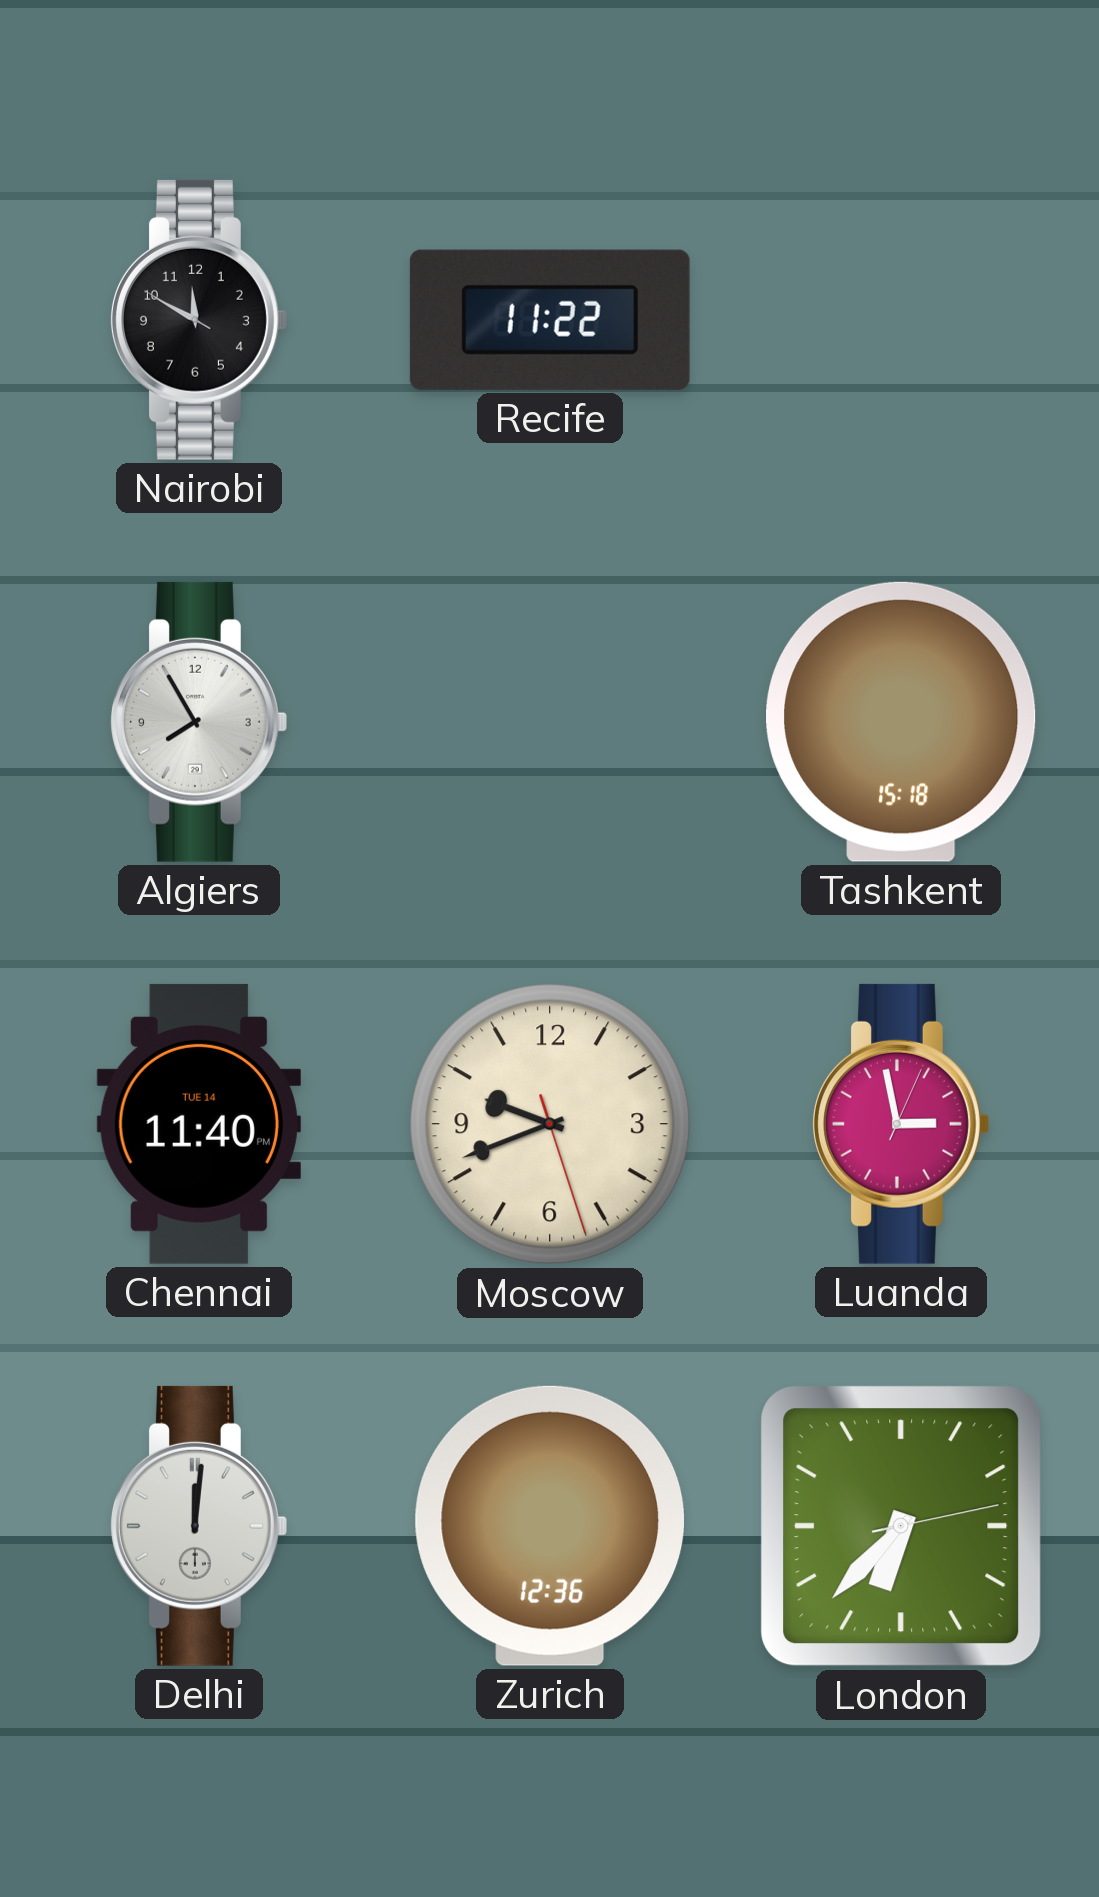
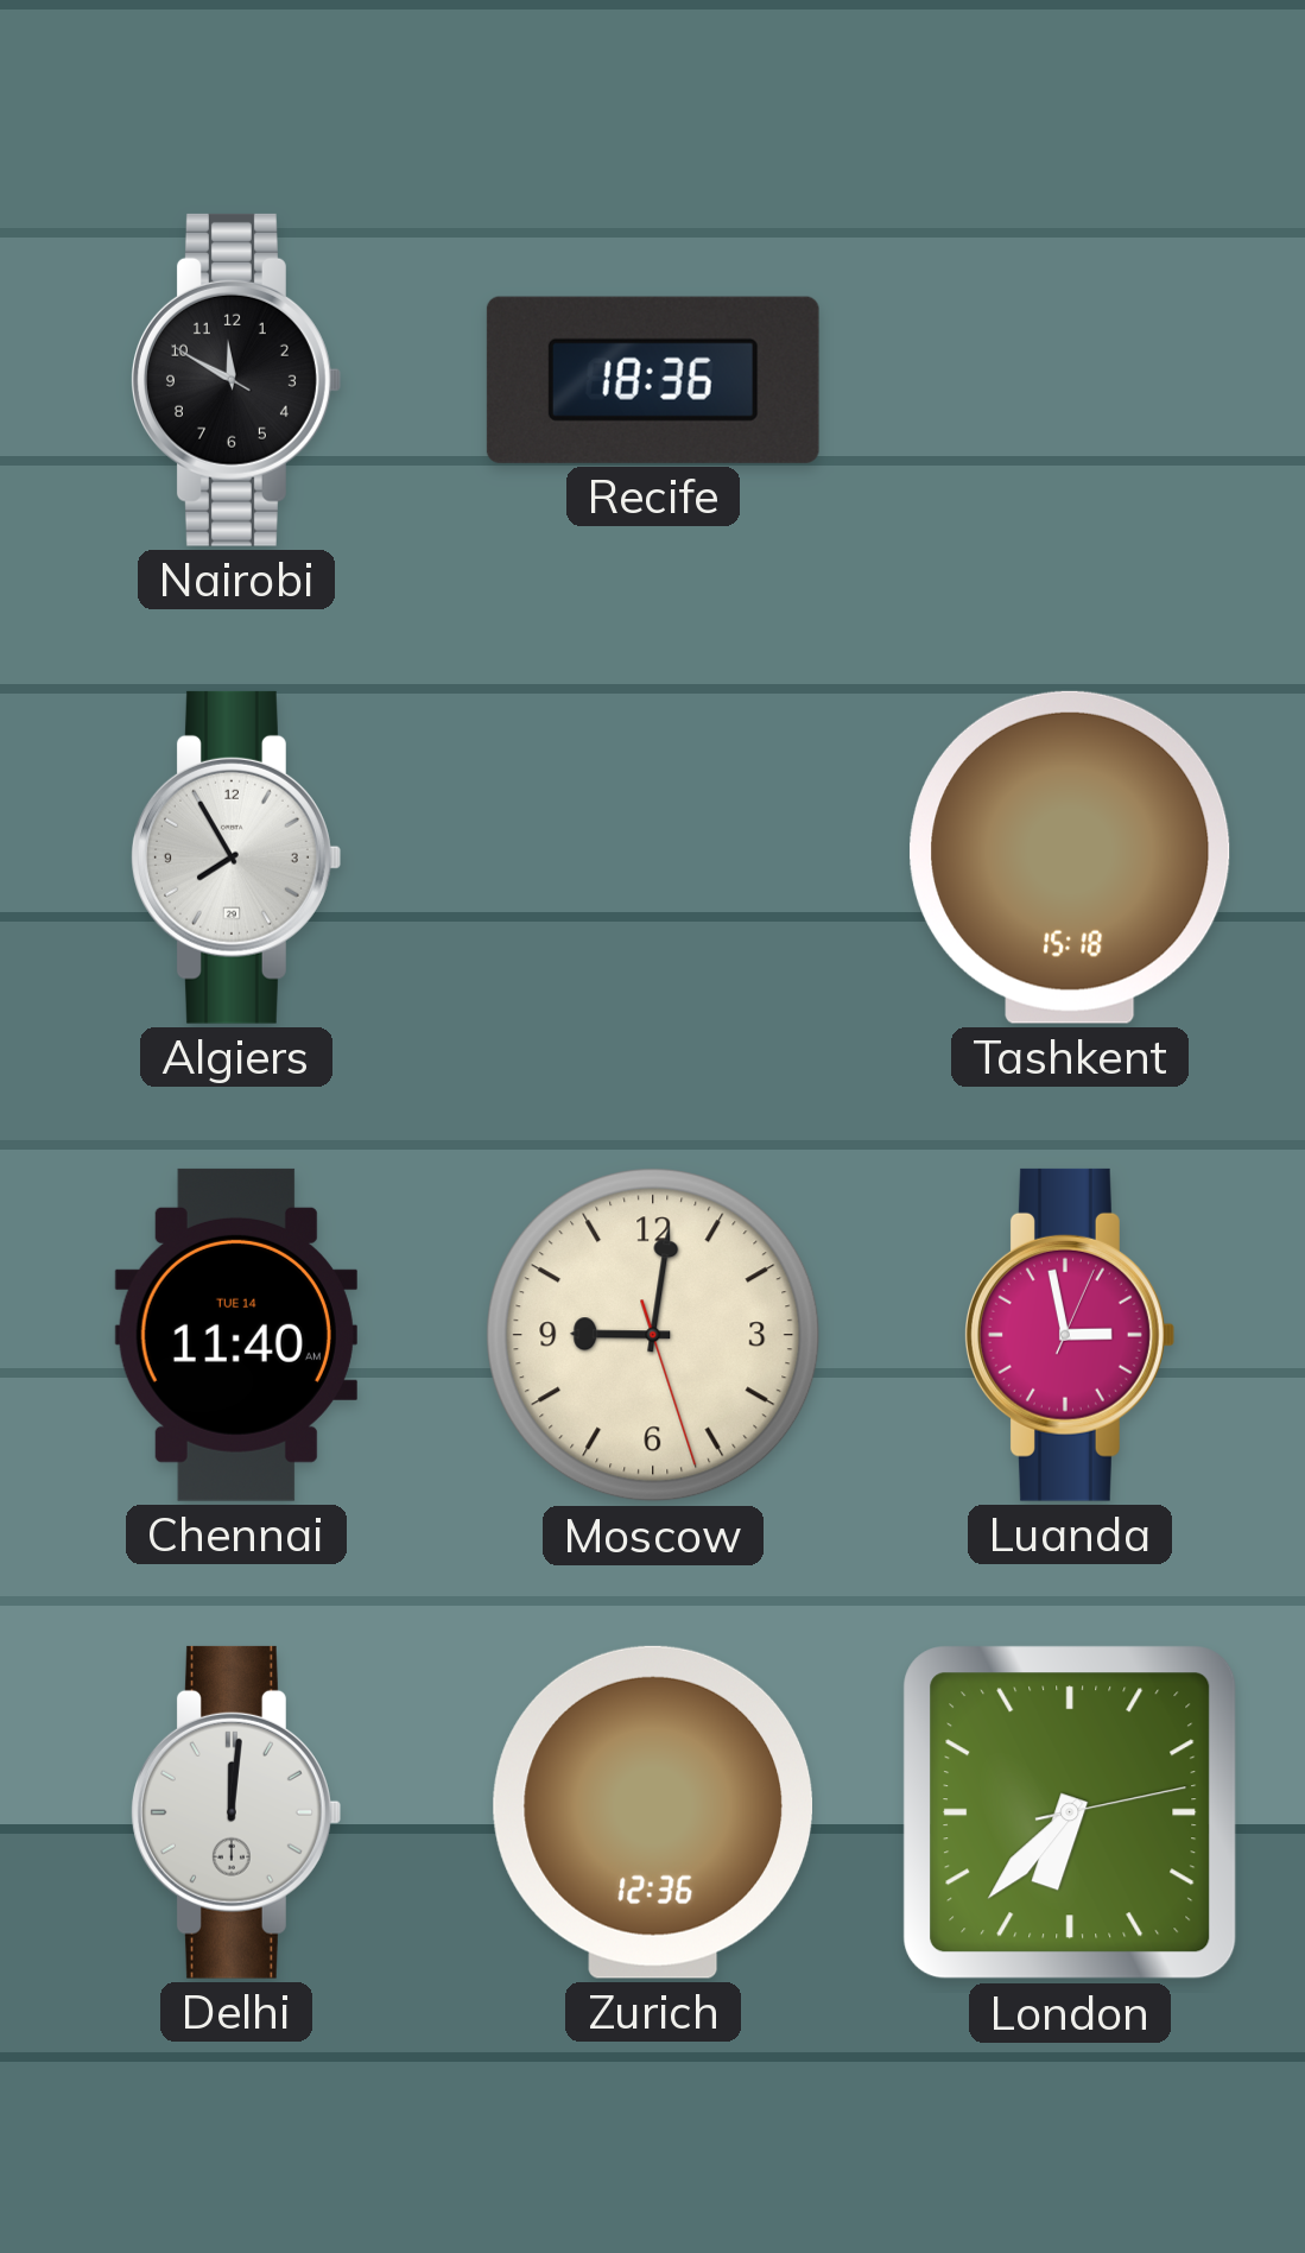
Recife: 11:22 -> 18:36
Chennai: 11:40 PM -> 11:40 AM
Moscow: 9:41 -> 9:01
